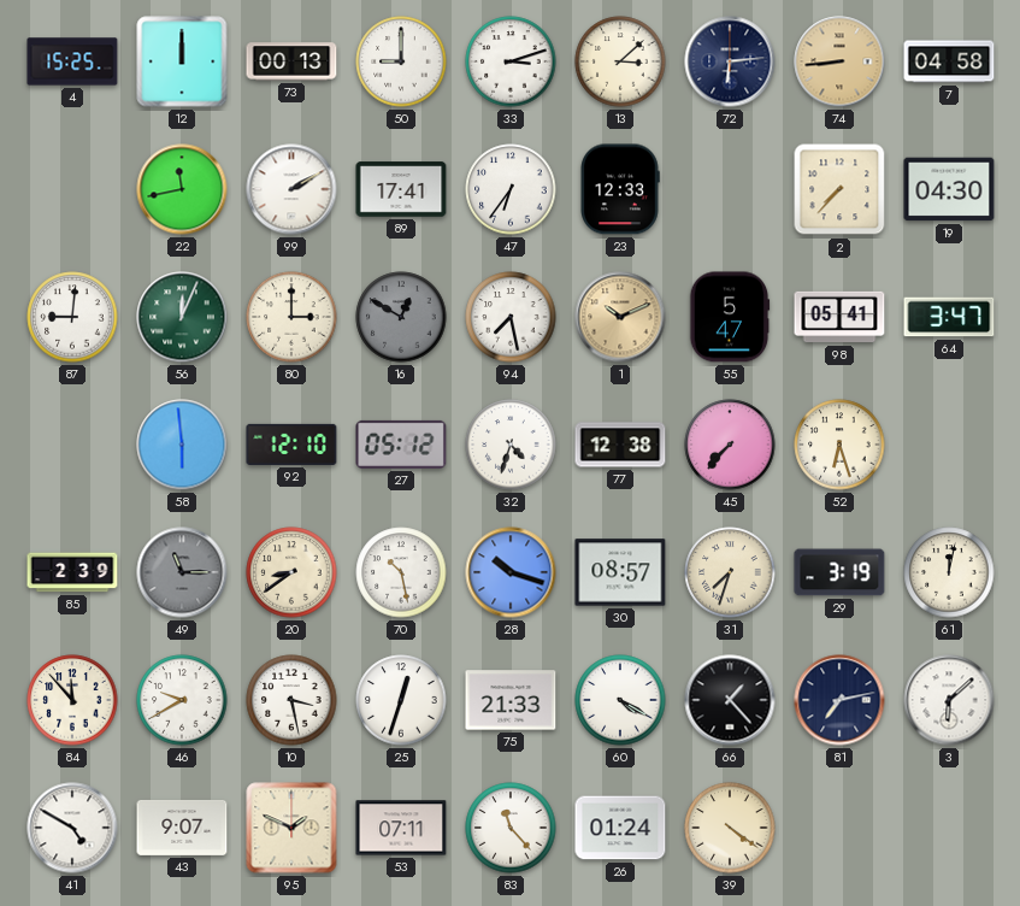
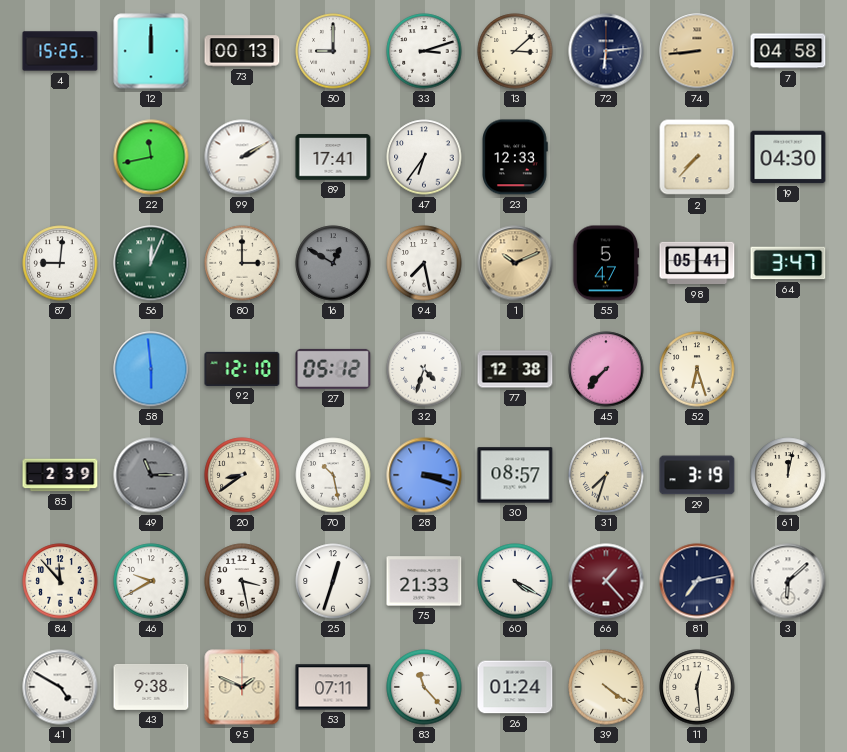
28: 10:18 -> 3:18
66 dial: black -> burgundy
43: 9:07 -> 9:38
11: none -> 12:29
